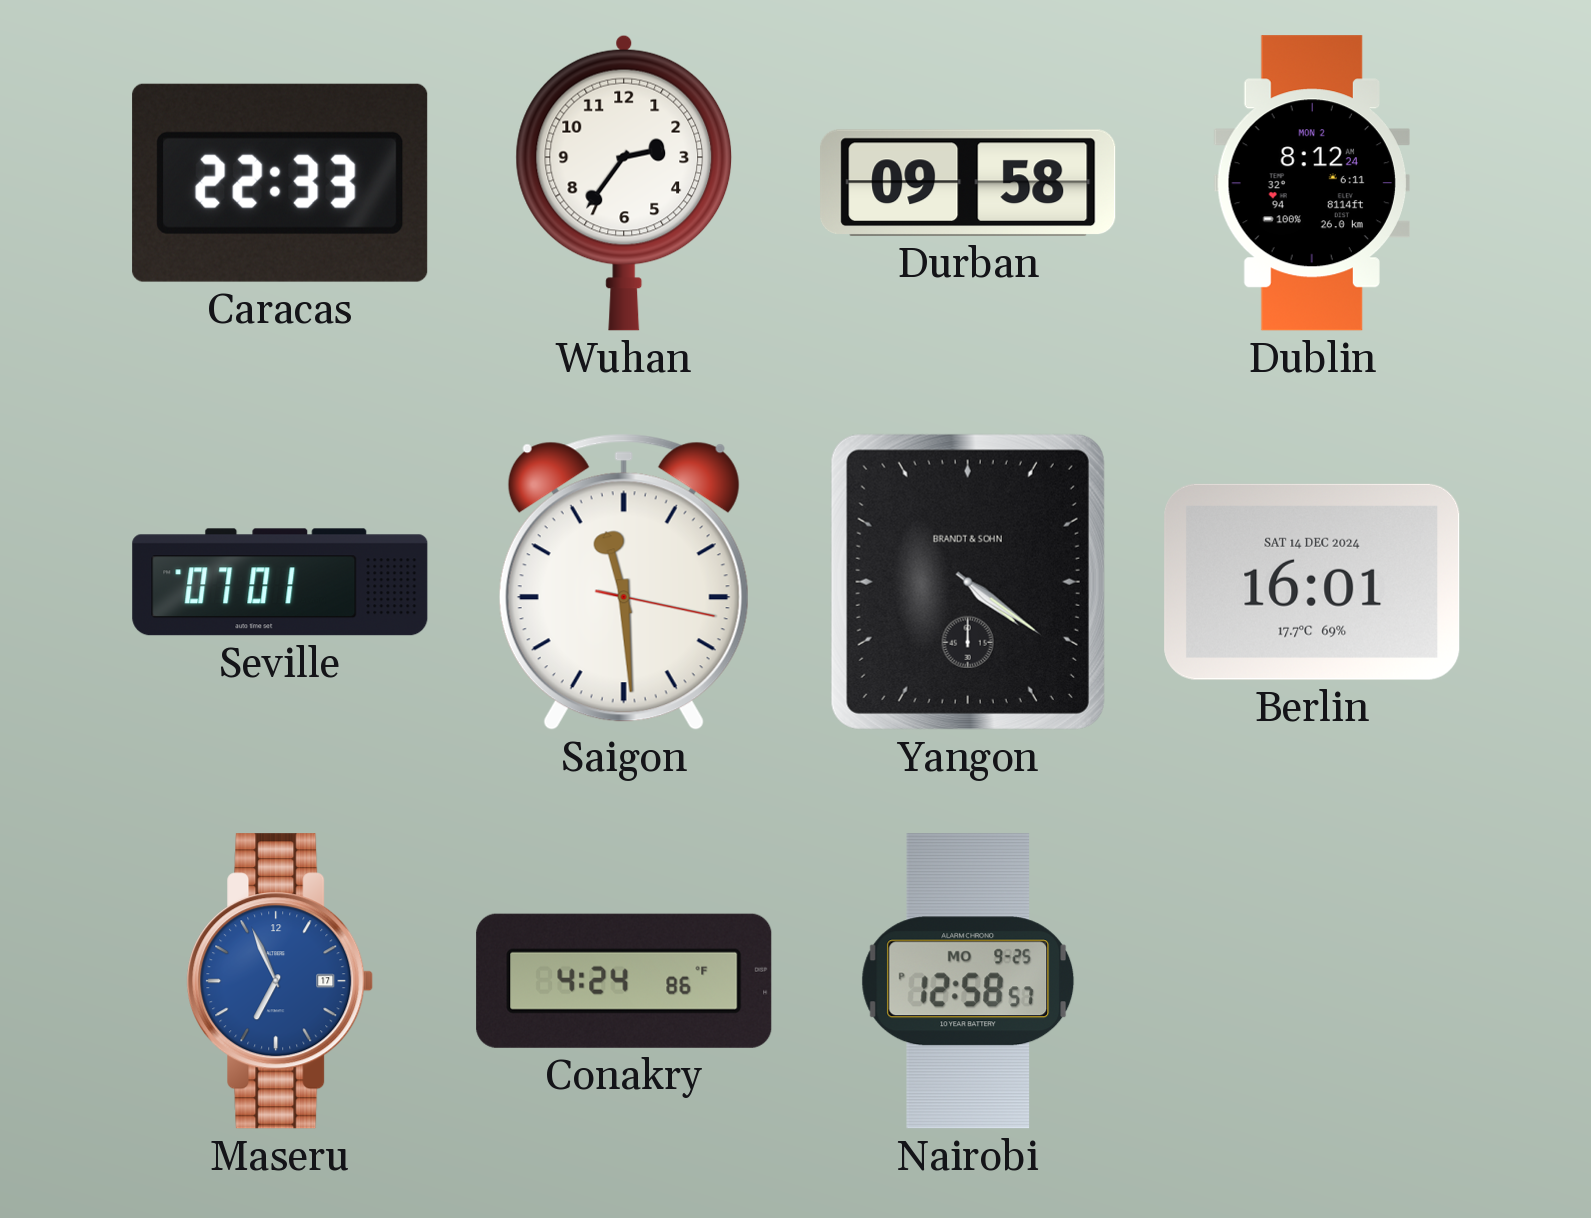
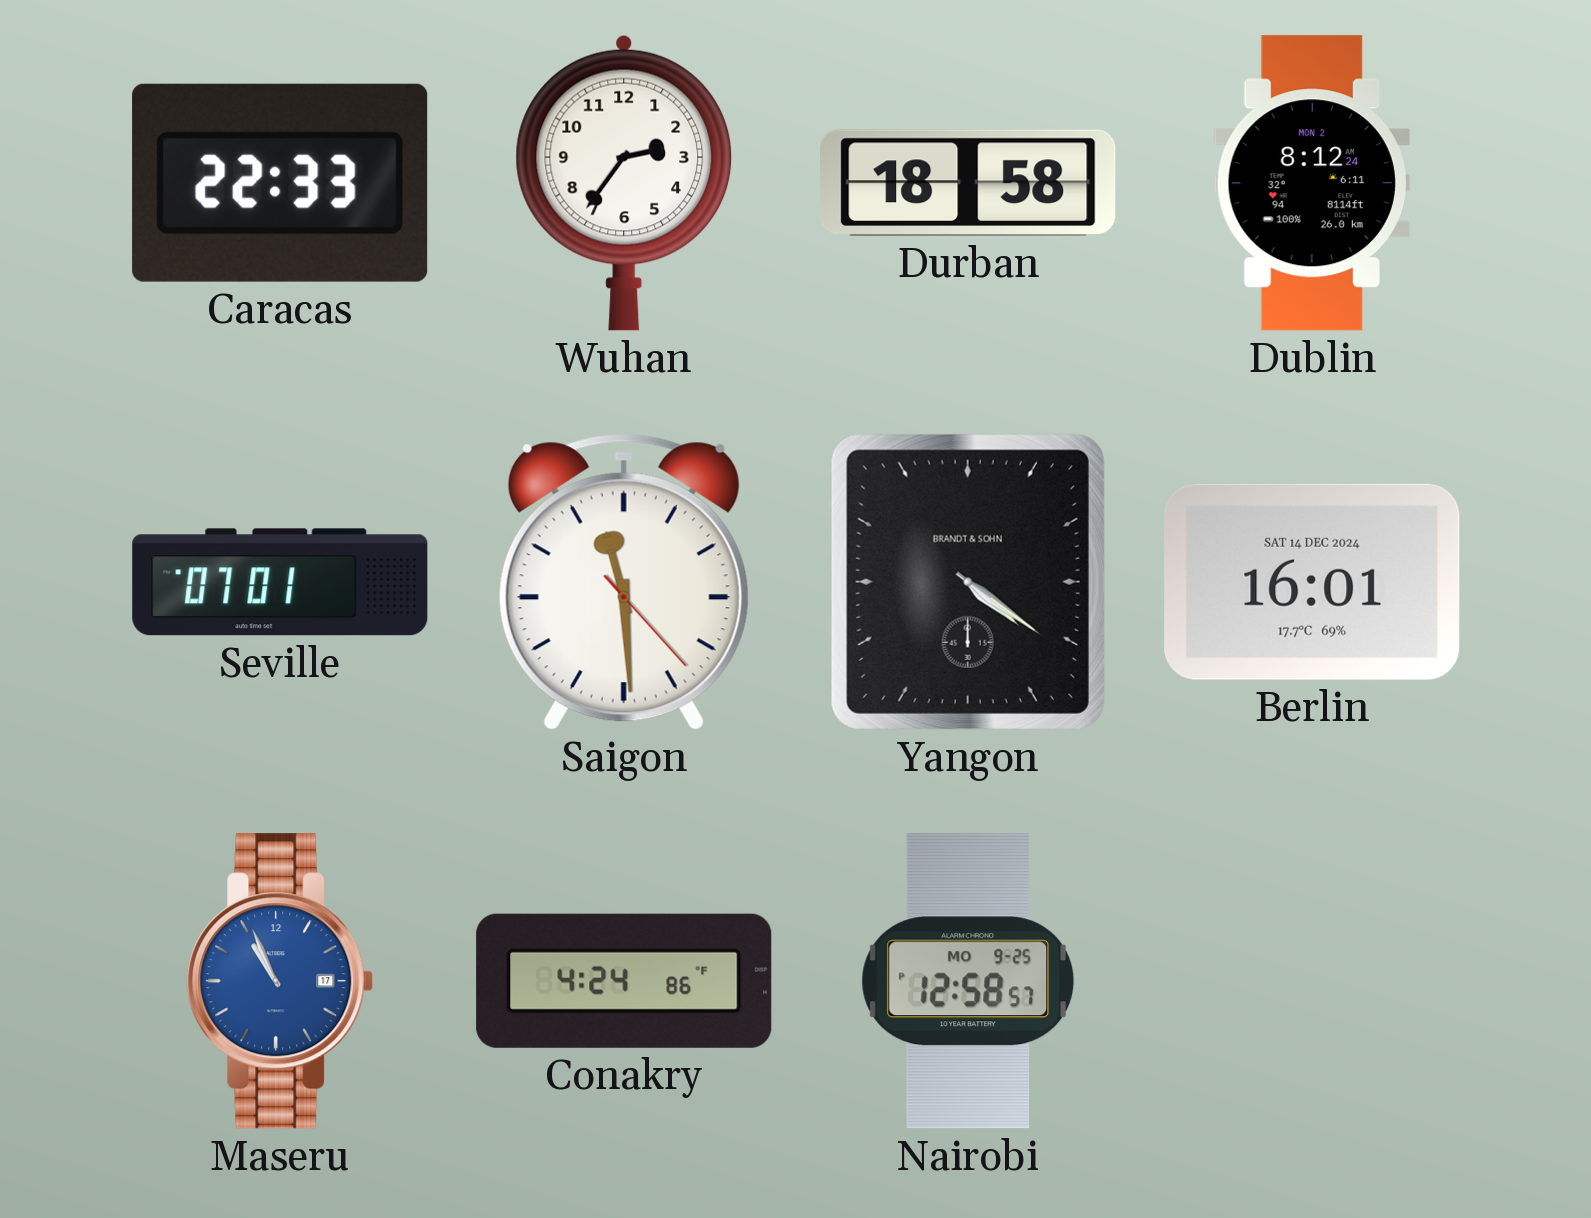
Durban: 09:58 -> 18:58
Saigon: 11:29:17 -> 11:29:23
Maseru: 6:56 -> 10:56
